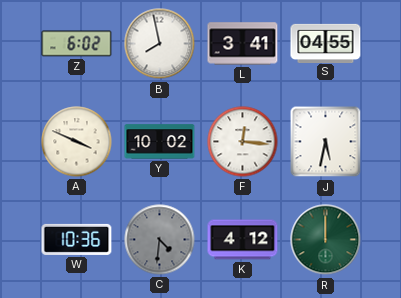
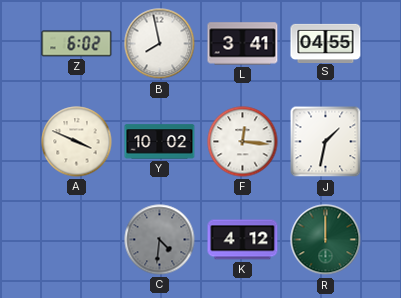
J: 5:32 -> 1:32
W: 10:36 -> none
